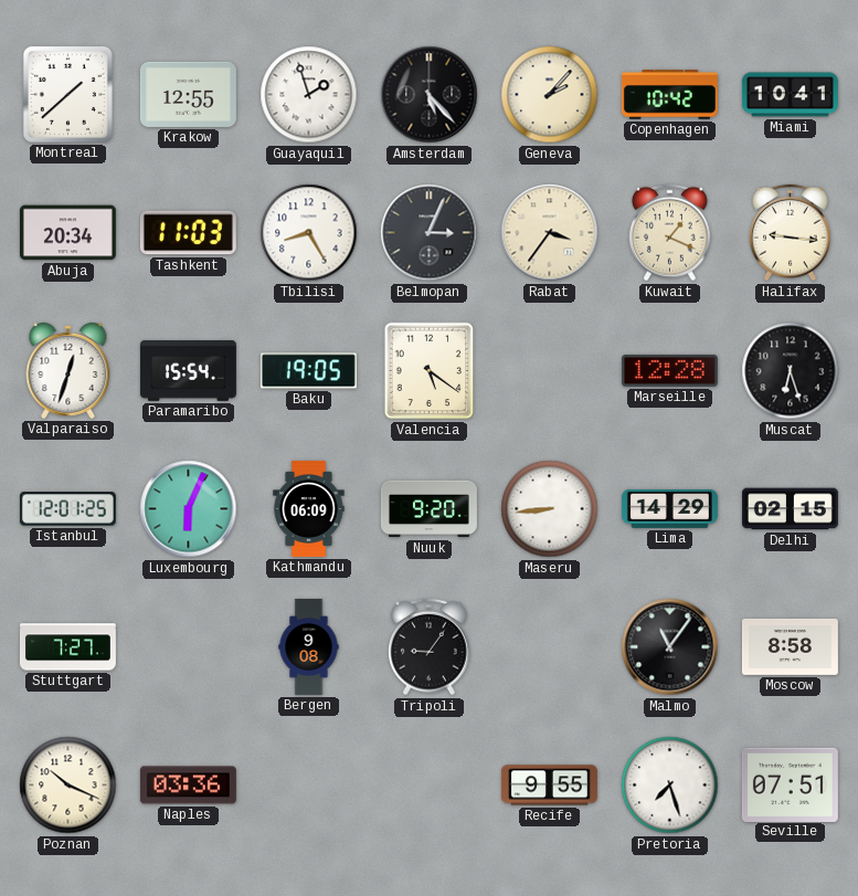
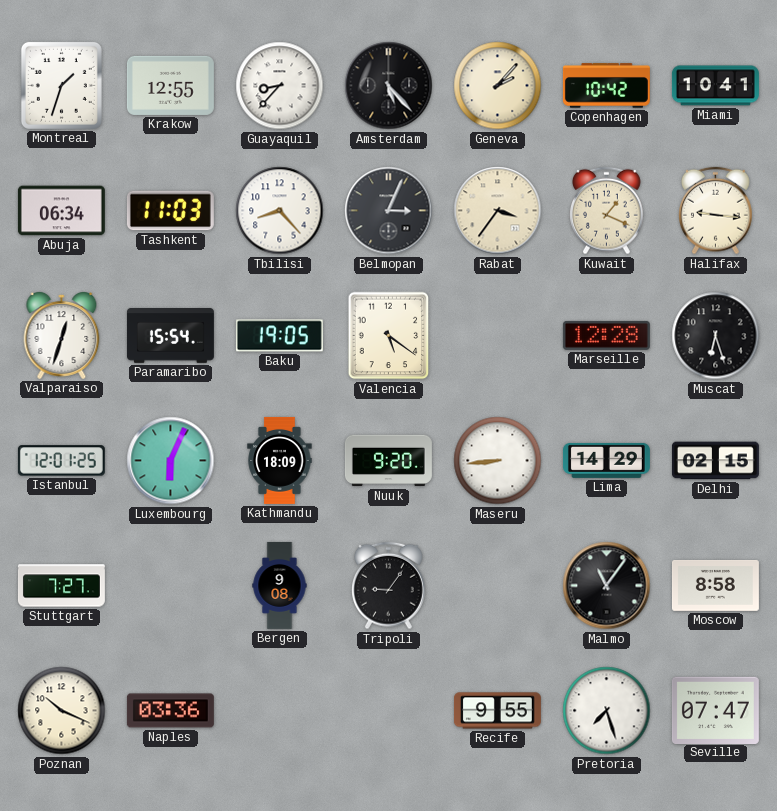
Montreal: 1:38 -> 1:33
Guayaquil: 1:57 -> 8:37
Abuja: 20:34 -> 06:34
Tbilisi: 8:25 -> 8:23
Kathmandu: 06:09 -> 18:09
Seville: 07:51 -> 07:47
